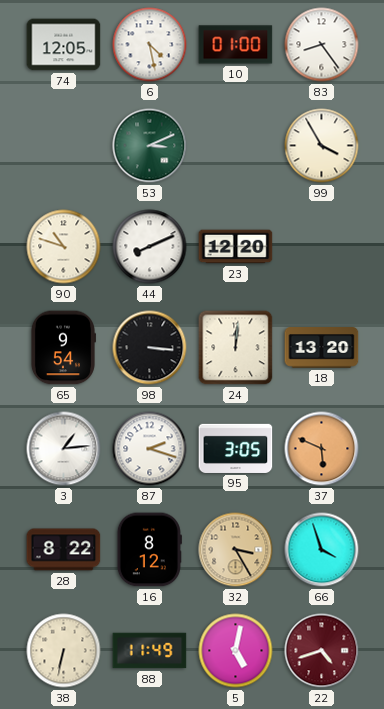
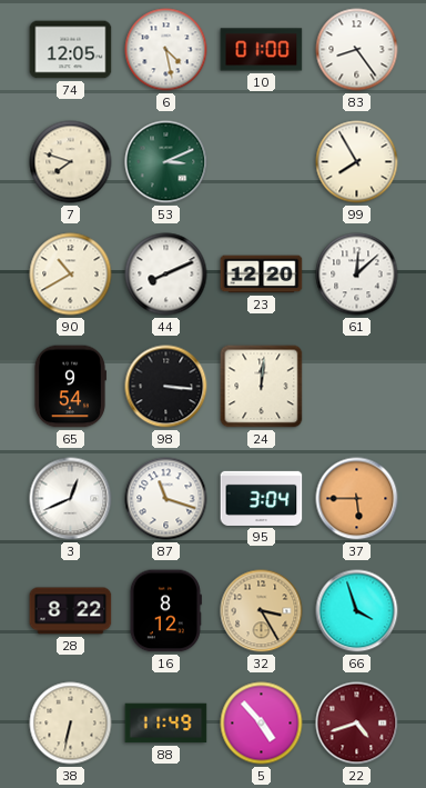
7: none -> 7:48
99: 3:55 -> 7:55
90: 10:48 -> 10:40
61: none -> 12:08
18: 13:20 -> none
3: 1:14 -> 12:41
87: 2:18 -> 11:18
95: 3:05 -> 3:04
37: 5:49 -> 5:45
5: 5:02 -> 4:53
